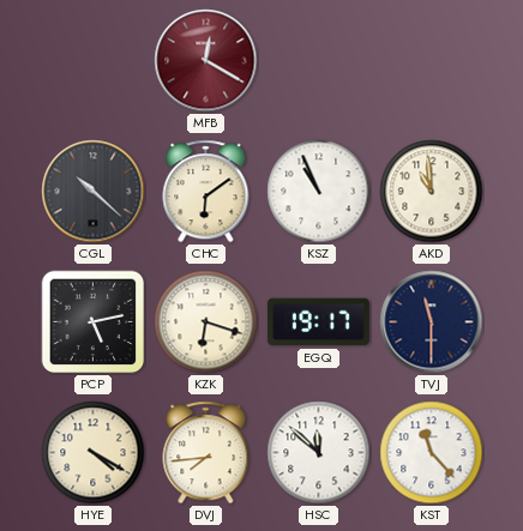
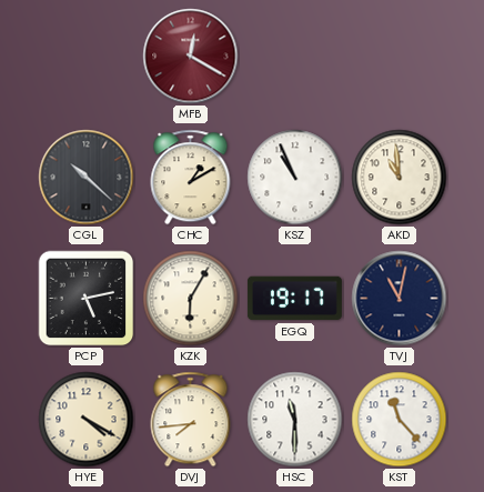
CHC: 6:09 -> 1:10
KZK: 6:18 -> 6:05
TVJ: 11:30 -> 11:02
HSC: 11:52 -> 11:30
